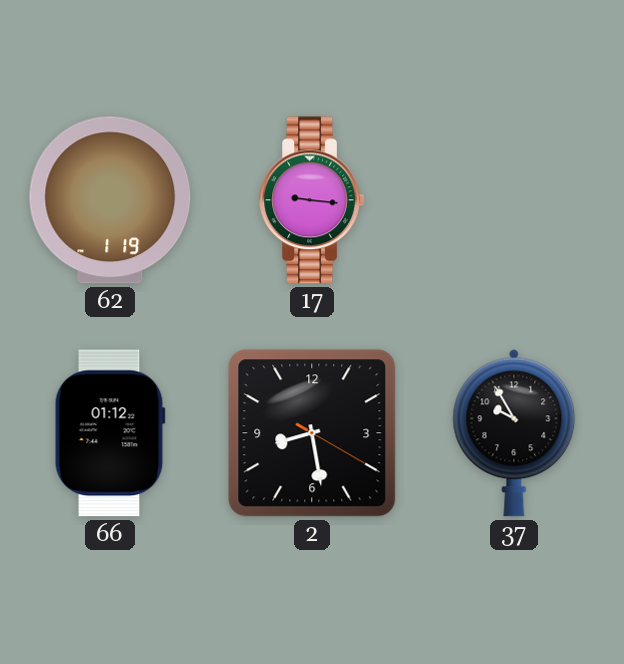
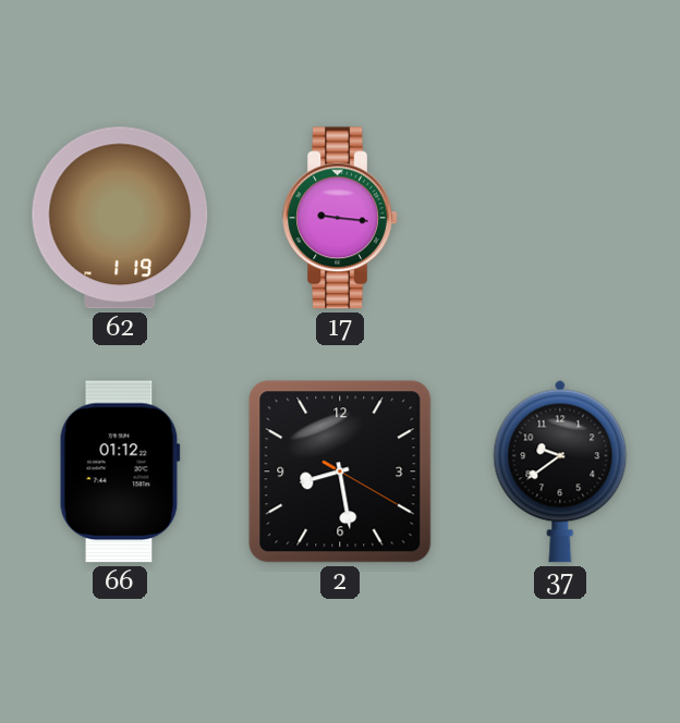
37: 9:55 -> 9:39
